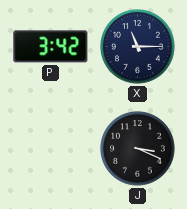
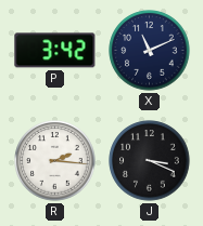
X: 11:15 -> 11:11
R: none -> 2:16
